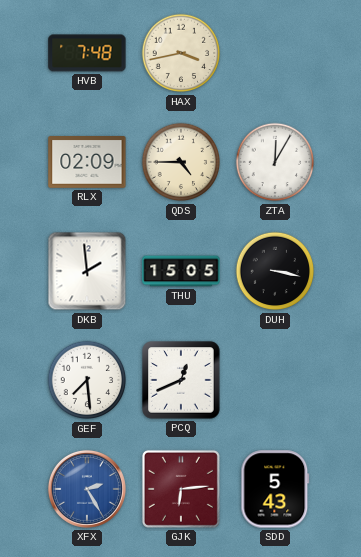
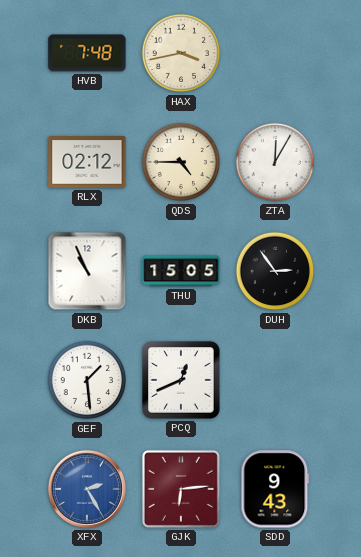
RLX: 02:09 -> 02:12
DKB: 1:59 -> 10:56
DUH: 3:17 -> 2:54
GEF: 7:29 -> 1:29
SDD: 5:43 -> 9:43
